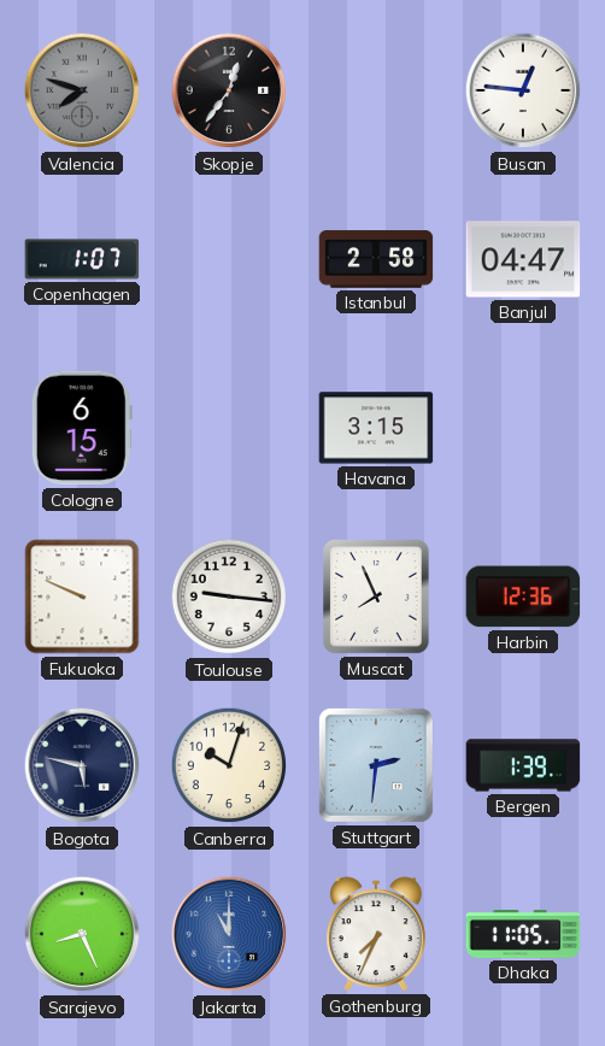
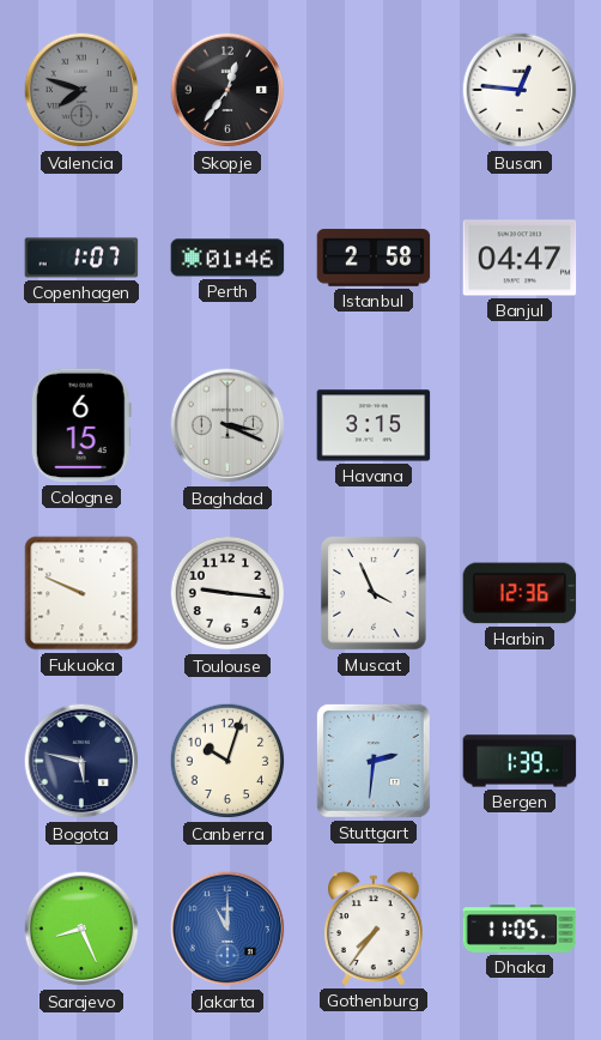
Perth: none -> 01:46
Baghdad: none -> 3:19
Muscat: 7:56 -> 3:56
Gothenburg: 7:34 -> 7:36
